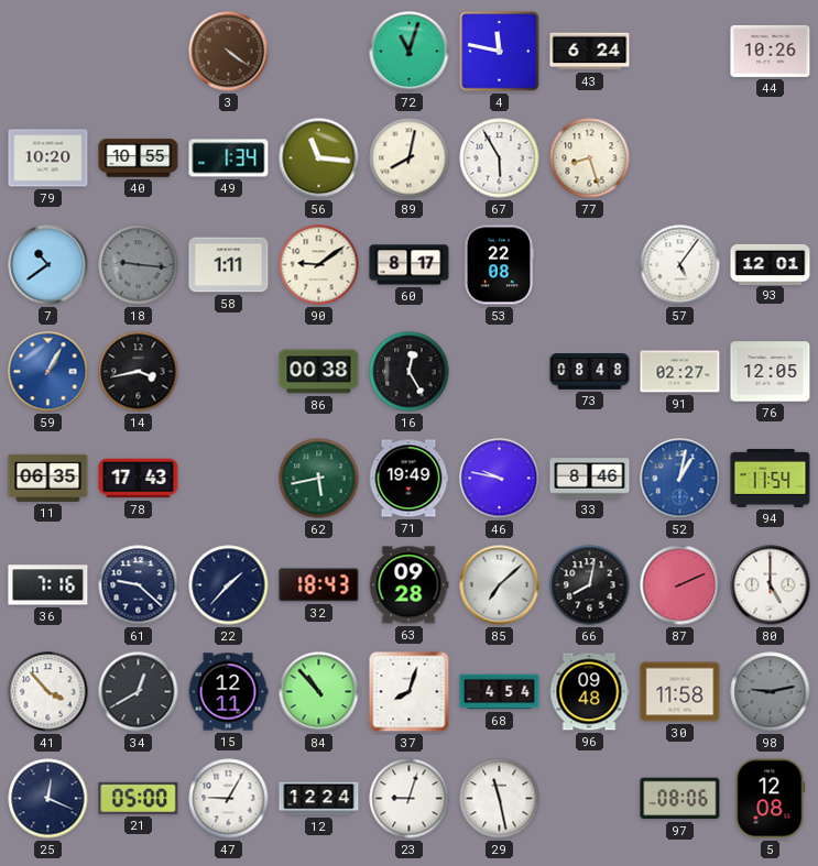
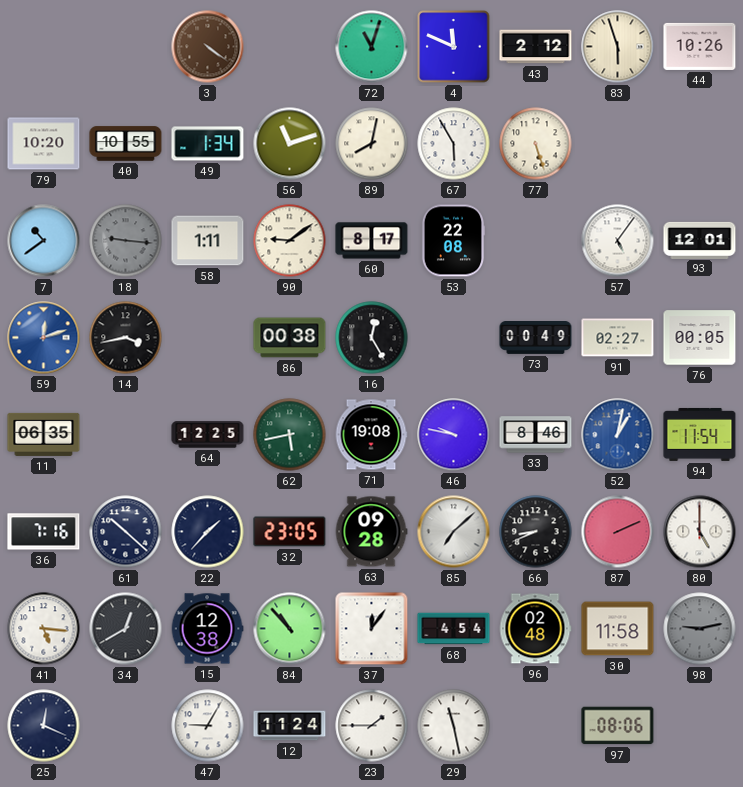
4: 11:47 -> 11:49
43: 6:24 -> 2:12
83: none -> 5:57
56: 11:16 -> 11:12
77: 8:27 -> 5:27
59: 1:05 -> 12:12
73: 08:48 -> 00:49
76: 12:05 -> 00:05
78: 17:43 -> none
64: none -> 12:25
71: 19:49 -> 19:08
61: 9:22 -> 10:22
32: 18:43 -> 23:05
66: 8:02 -> 8:41
41: 3:53 -> 5:16
15: 12:11 -> 12:38
37: 8:03 -> 12:06
96: 09:48 -> 02:48
21: 05:00 -> none
12: 12:24 -> 11:24
23: 9:03 -> 1:45
5: 12:08 -> none
